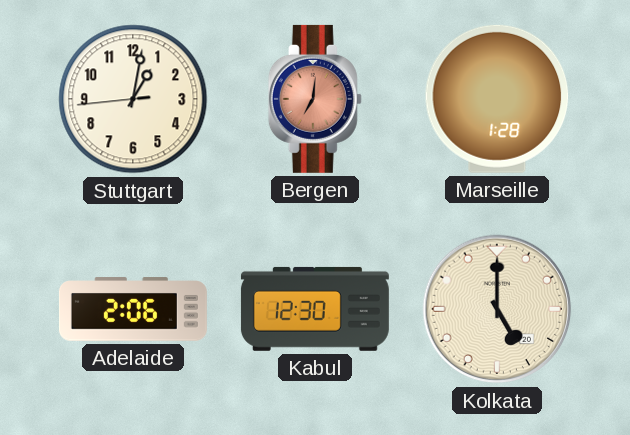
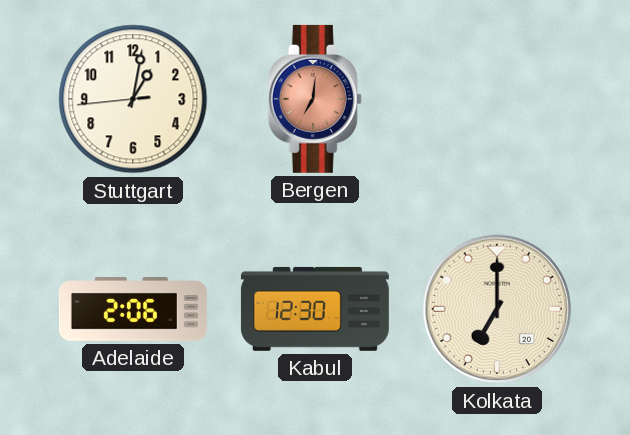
Marseille: 1:28 -> none
Kolkata: 5:00 -> 7:00
